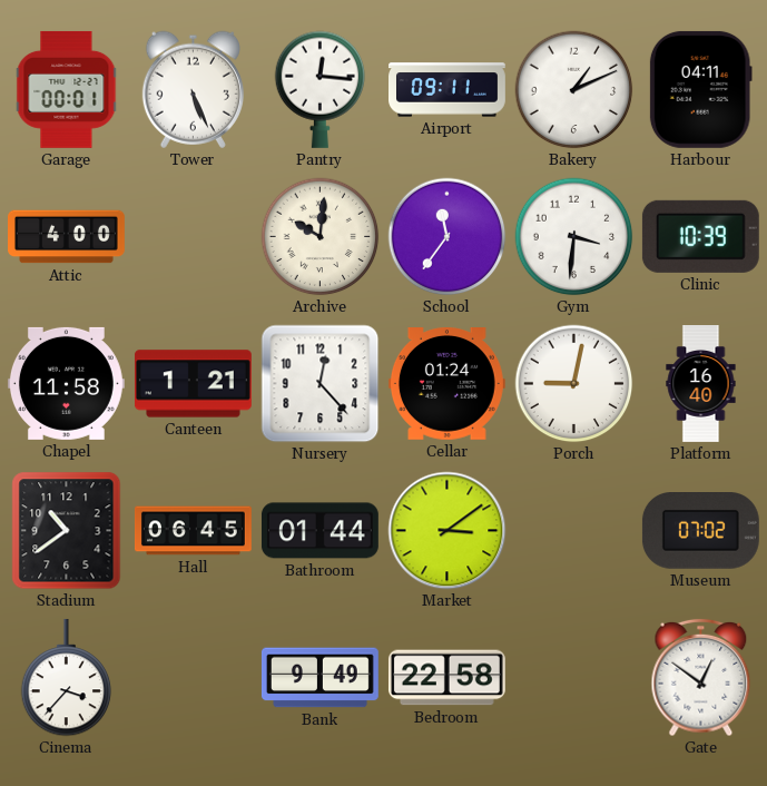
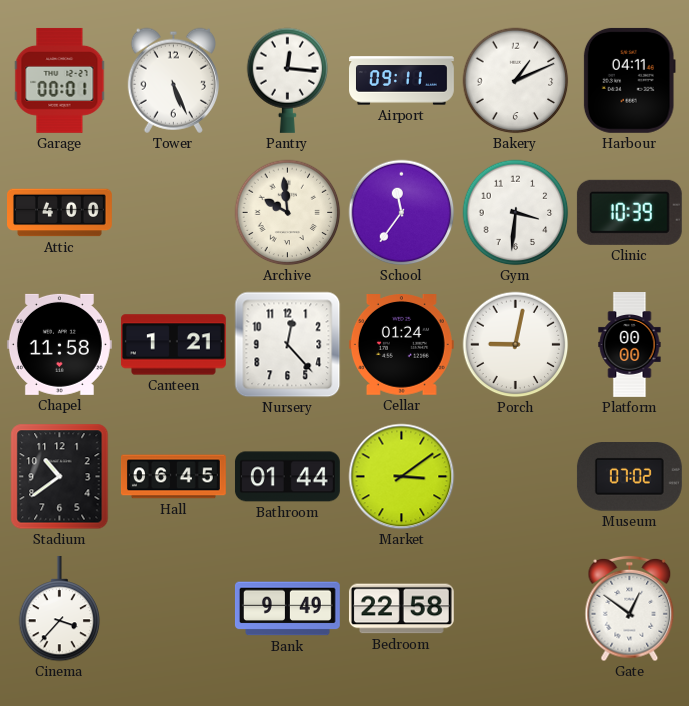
Archive: 10:01 -> 9:59
Platform: 16:40 -> 00:00
